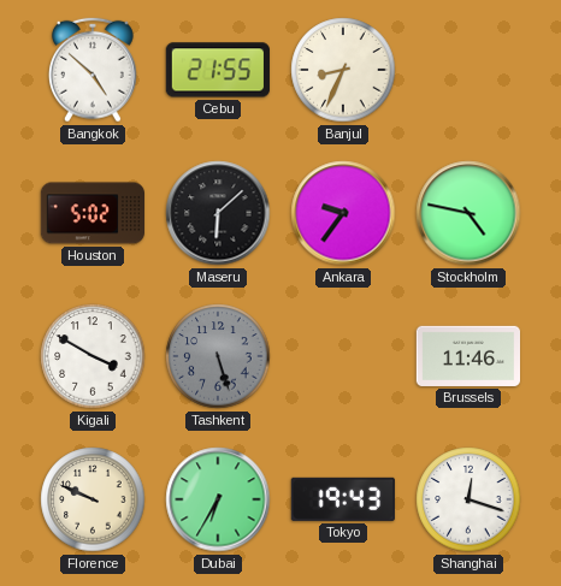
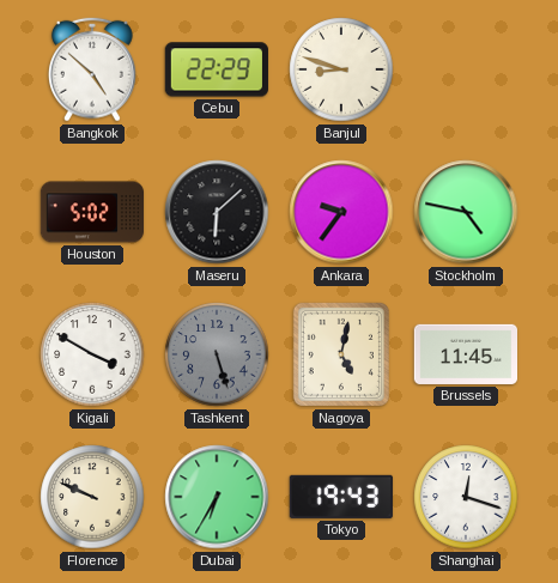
Cebu: 21:55 -> 22:29
Banjul: 8:34 -> 8:48
Nagoya: none -> 5:02
Brussels: 11:46 -> 11:45
